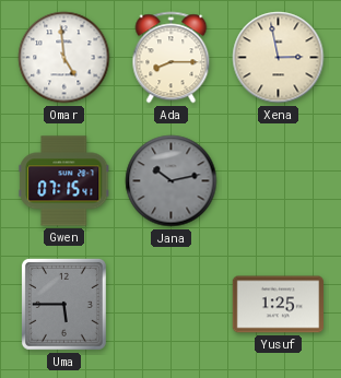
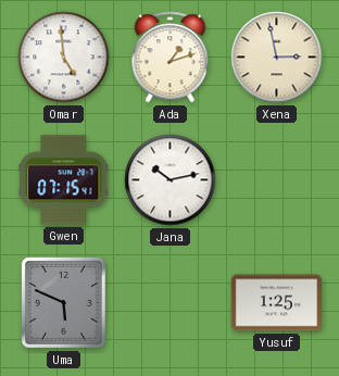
Ada: 8:15 -> 1:12
Jana dial: grey -> white
Uma: 5:45 -> 5:49
